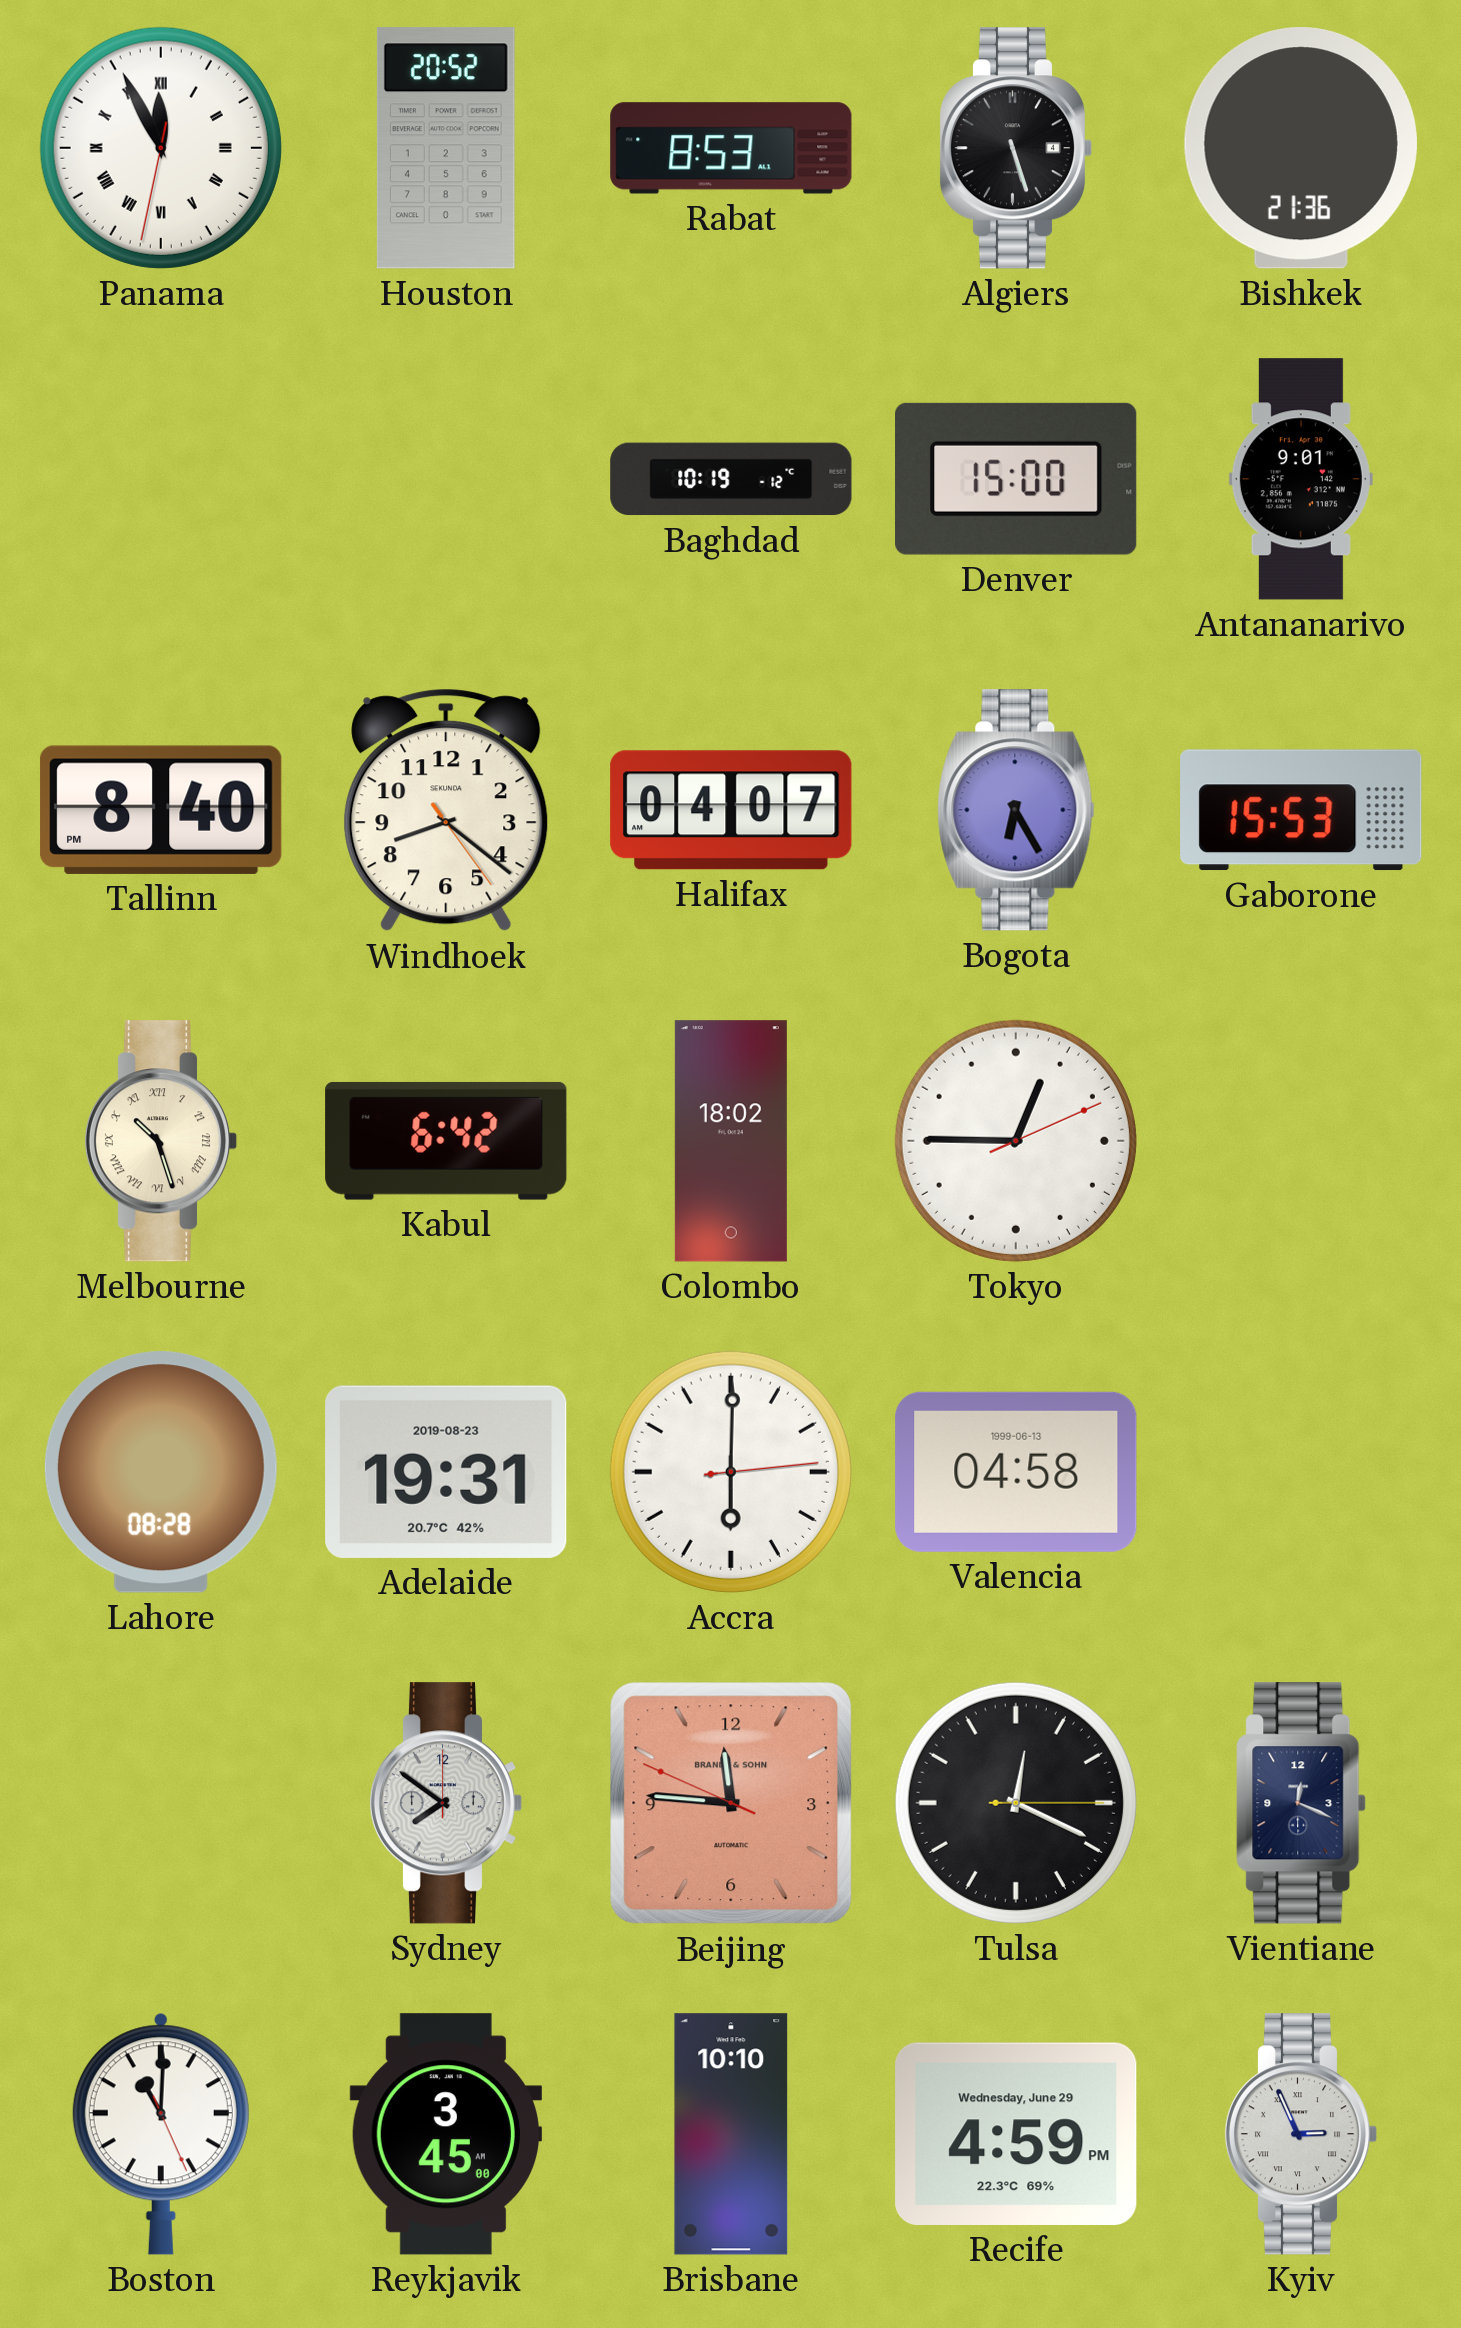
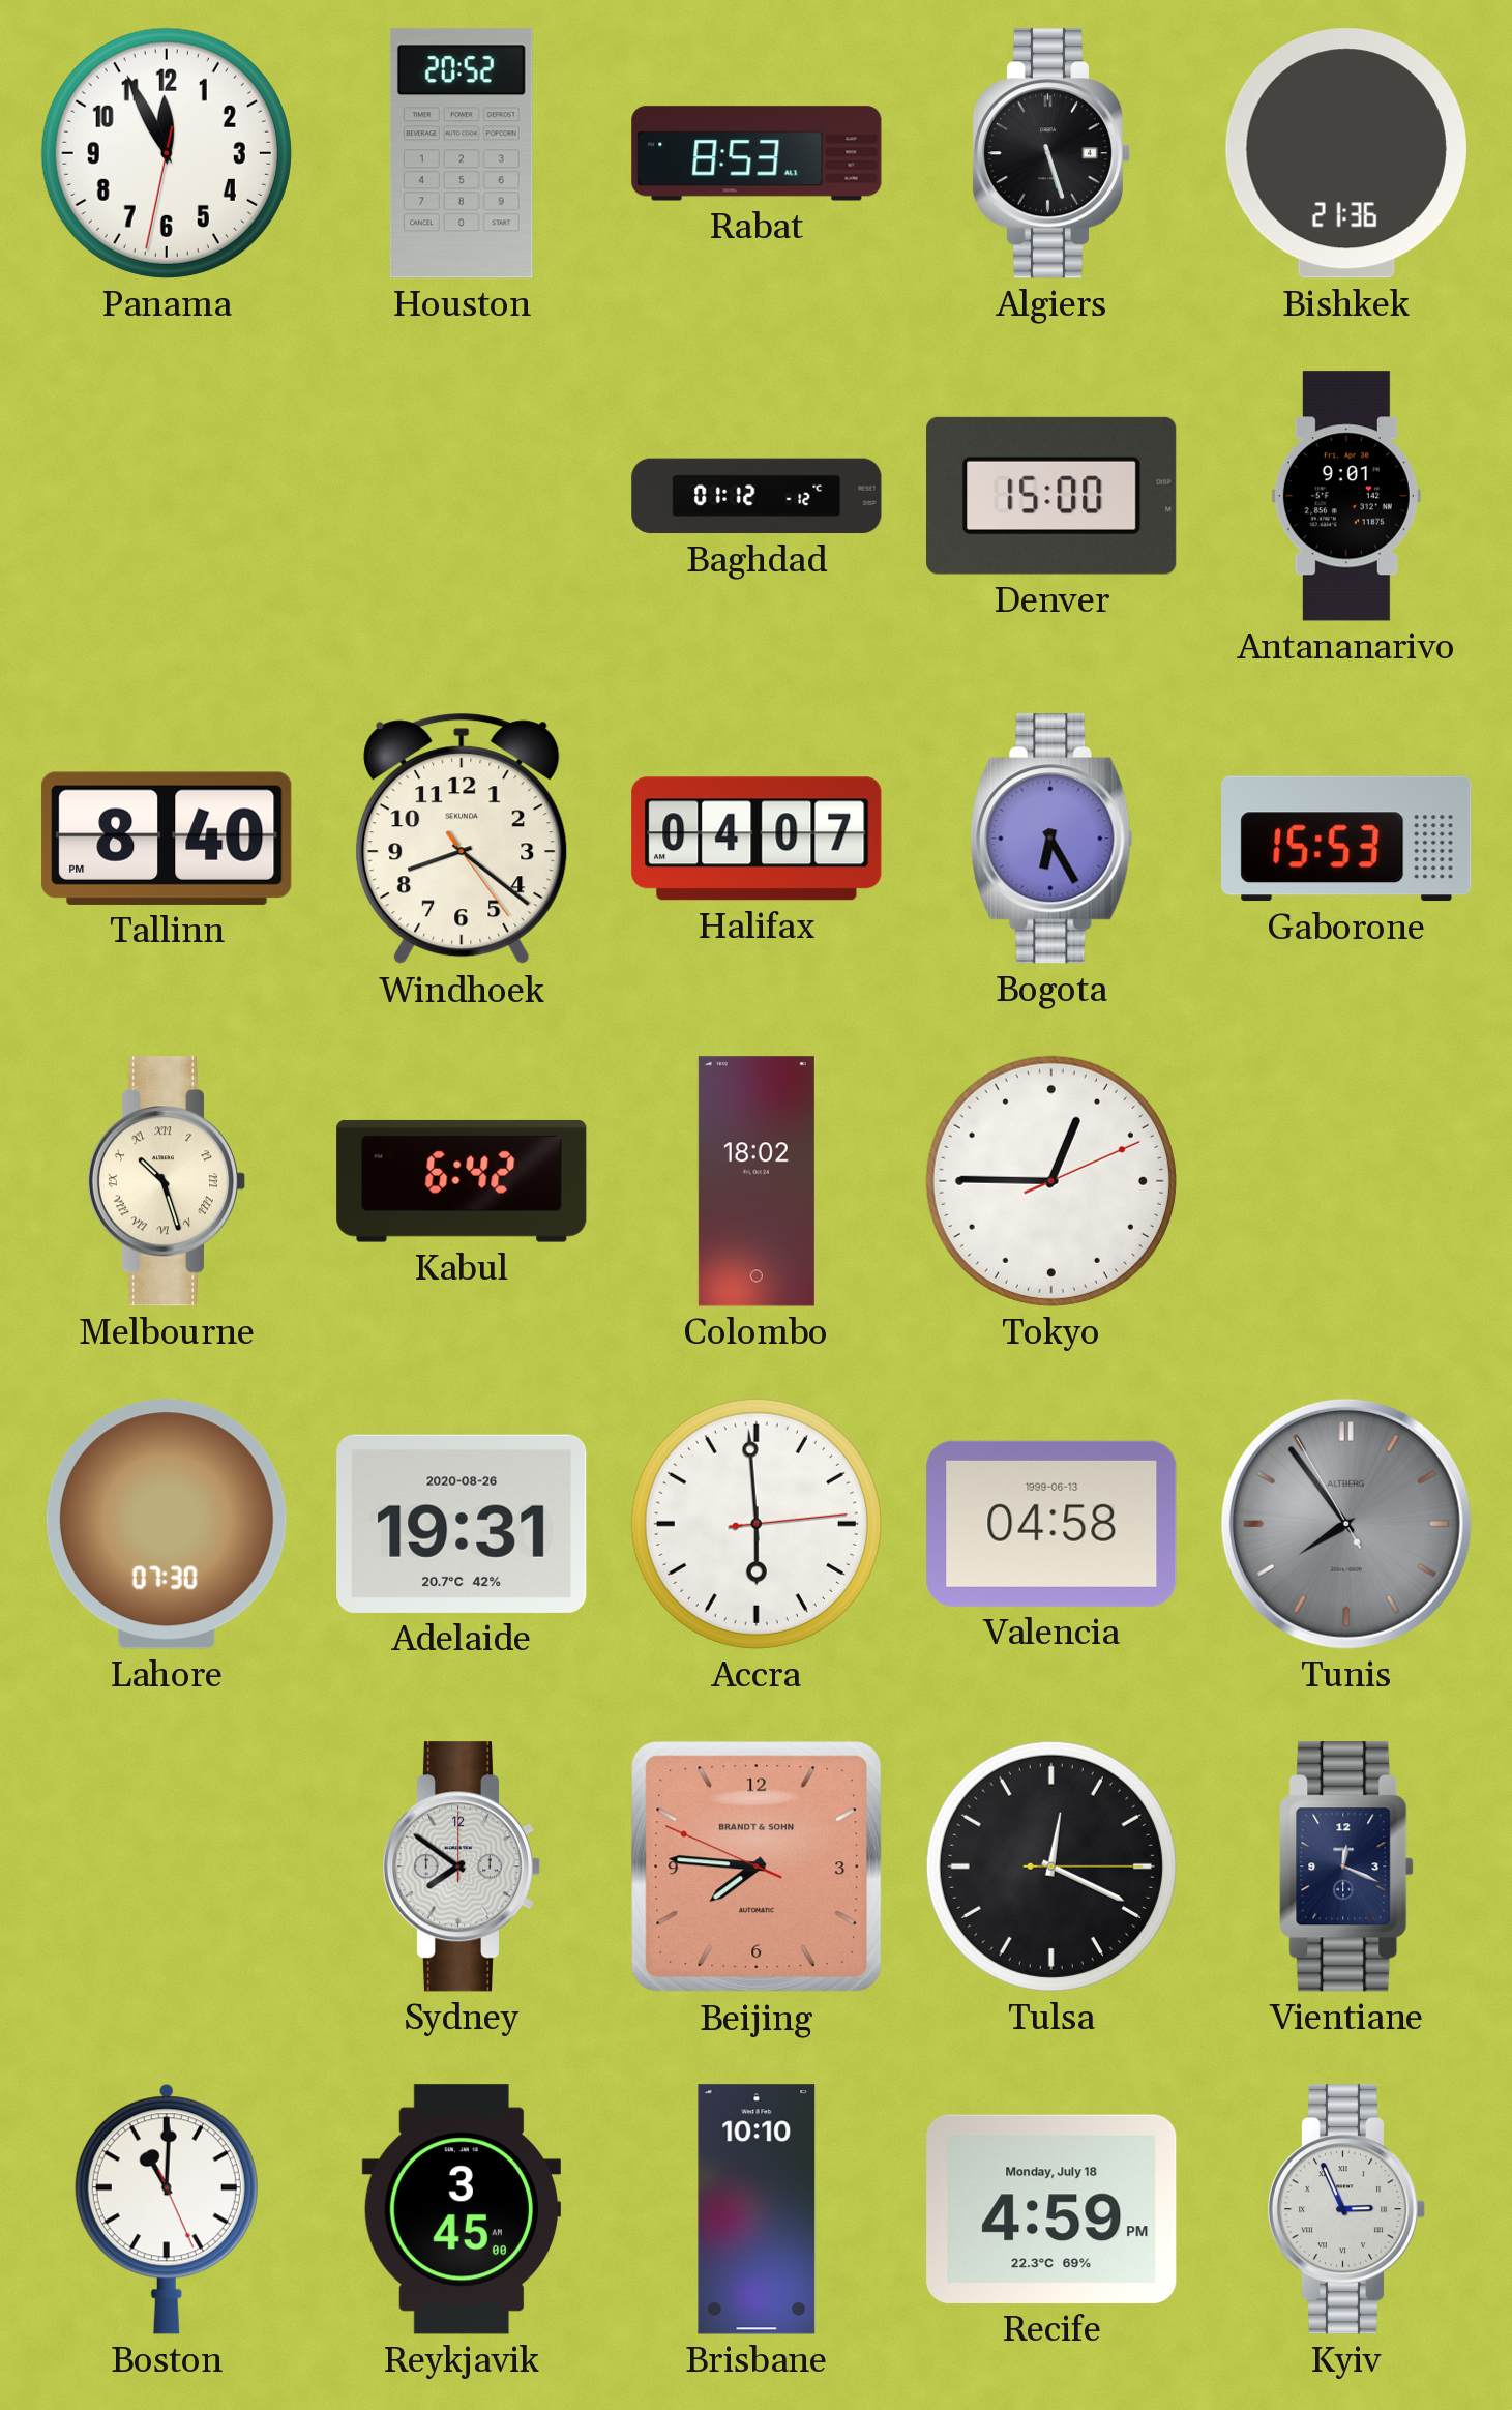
Panama numerals: Roman -> Arabic
Baghdad: 10:19 -> 01:12
Lahore: 08:28 -> 07:30
Adelaide date: 2019-08-23 -> 2020-08-26
Accra: 6:00 -> 5:59
Tunis: none -> 7:53
Beijing: 11:45 -> 7:45
Recife date: Wednesday, June 29 -> Monday, July 18
